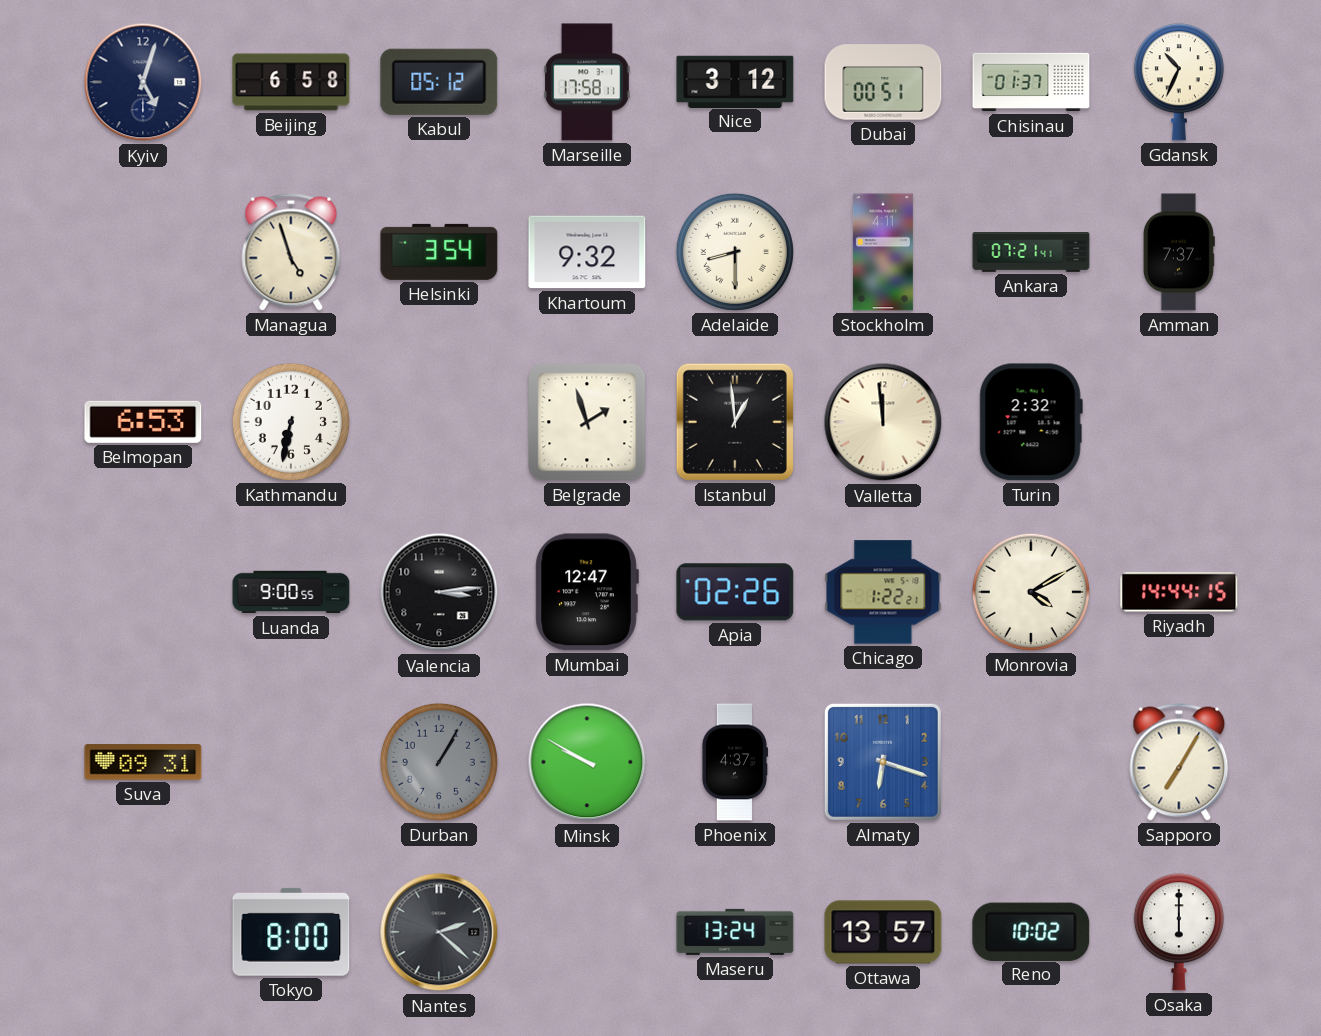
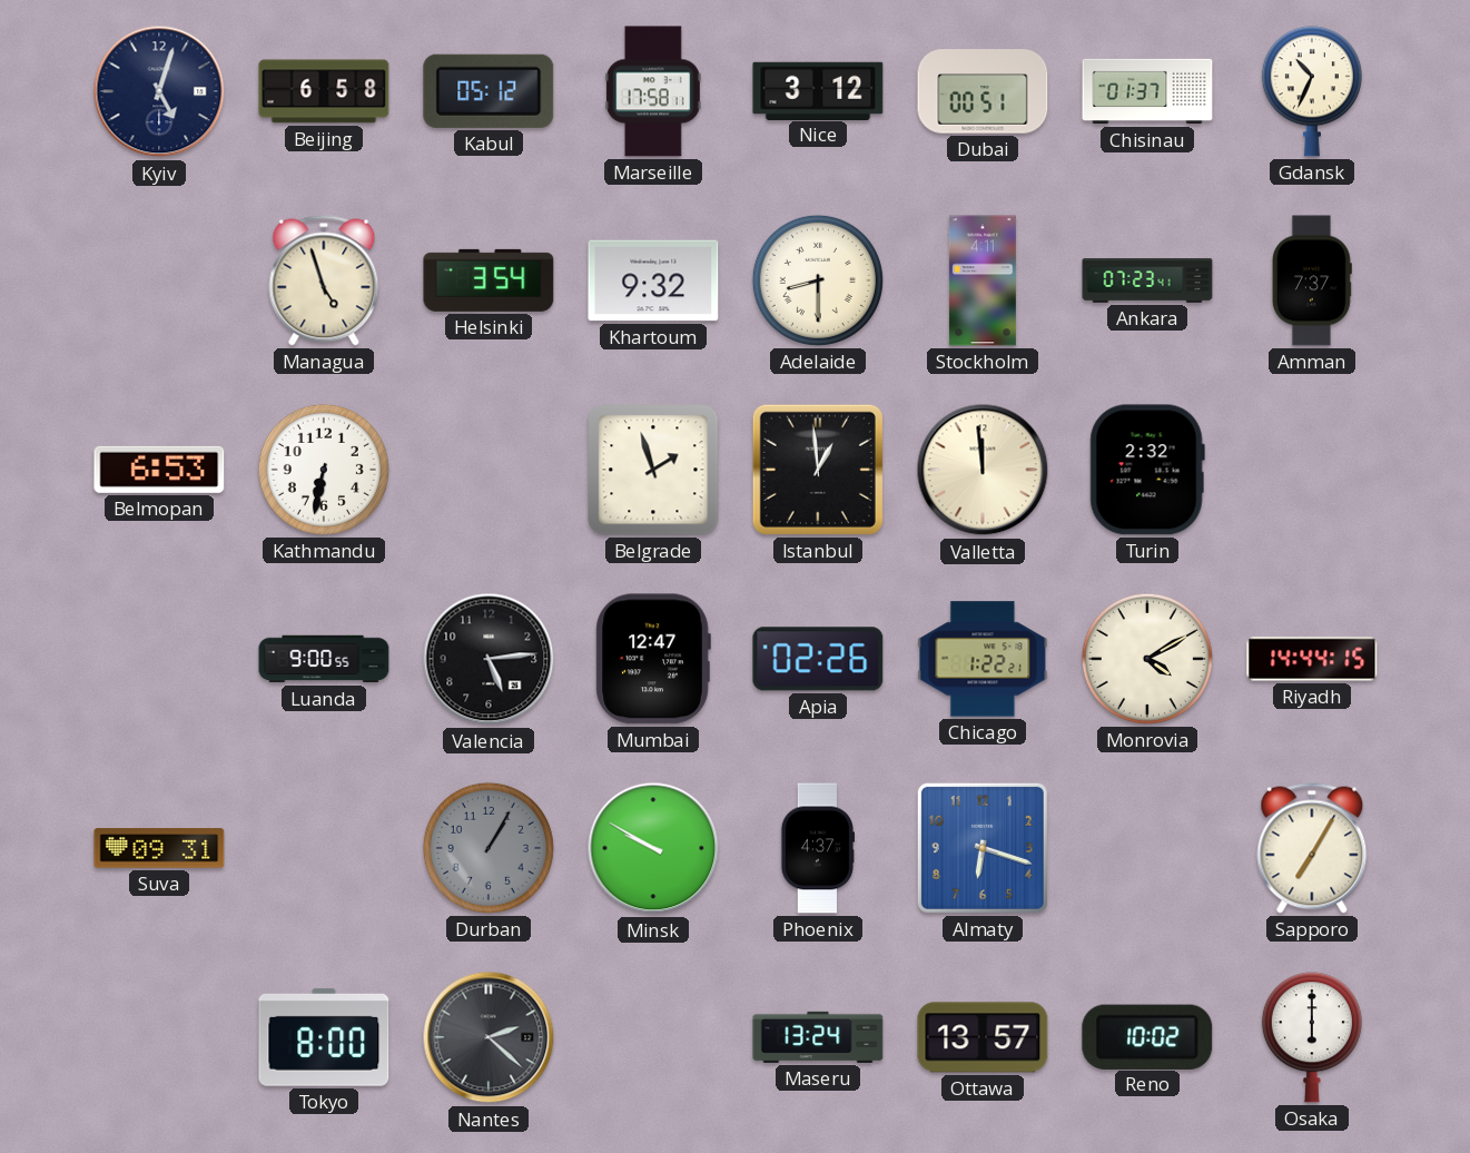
Ankara: 07:21 -> 07:23
Valencia: 3:14 -> 5:14
